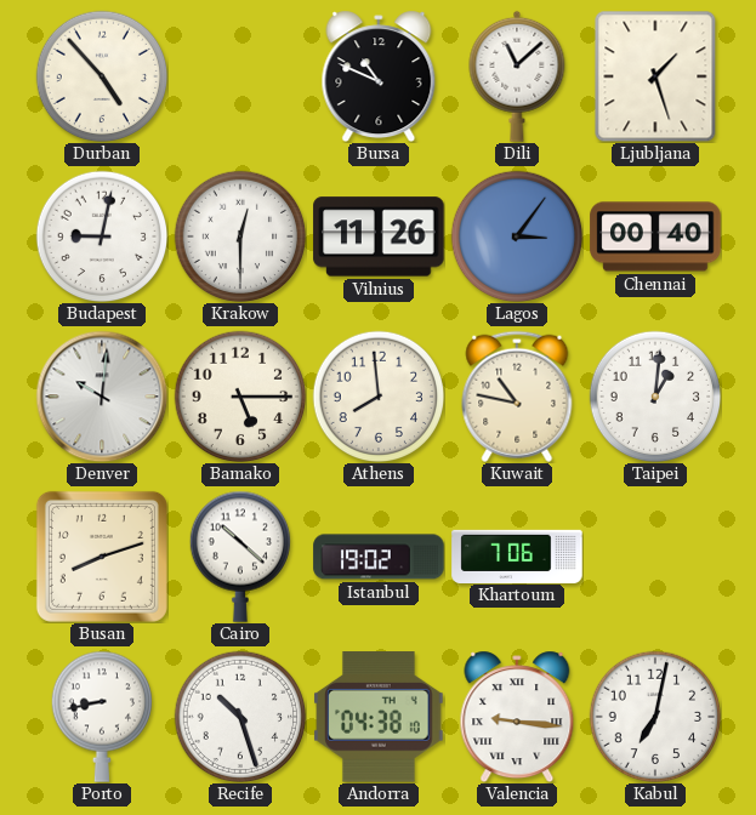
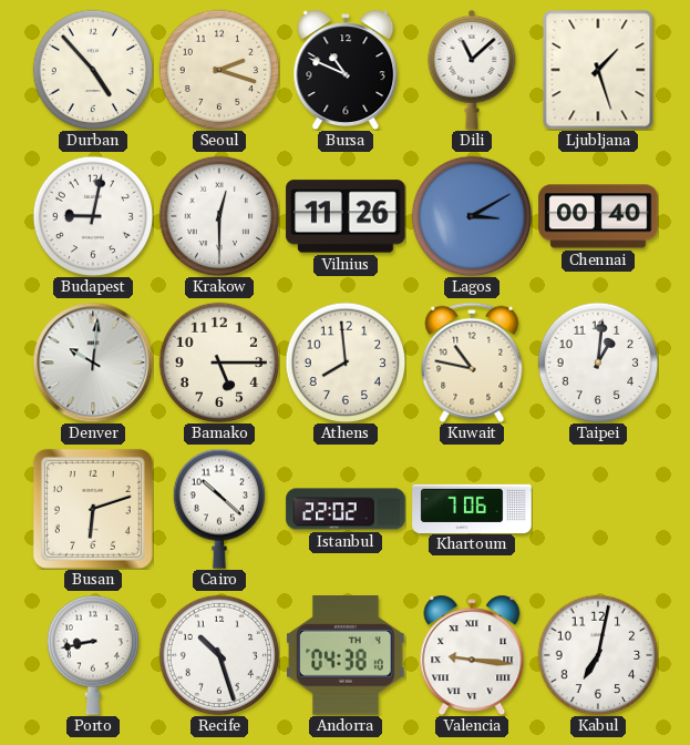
Seoul: none -> 2:18
Lagos: 3:06 -> 3:10
Busan: 8:12 -> 6:12
Istanbul: 19:02 -> 22:02
